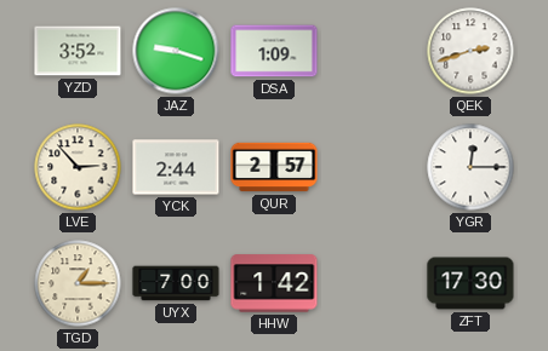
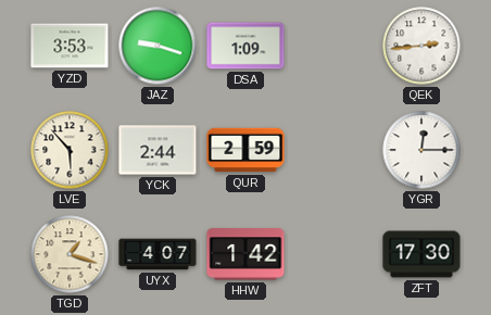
YZD: 3:52 -> 3:53
QEK: 2:42 -> 2:44
LVE: 2:53 -> 5:53
QUR: 2:57 -> 2:59
TGD: 1:15 -> 1:18
UYX: 7:00 -> 4:07
